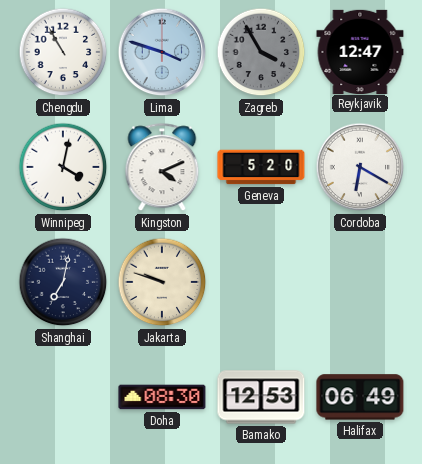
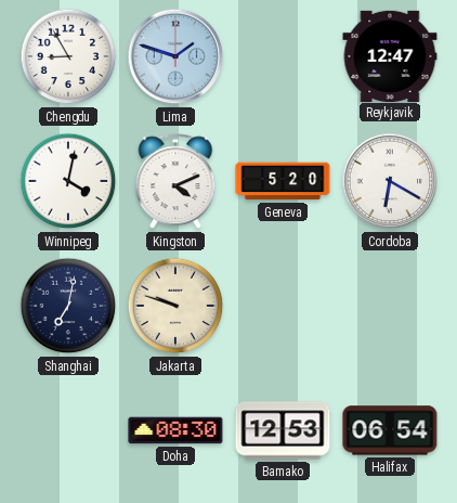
Chengdu: 10:55 -> 8:55
Lima: 3:48 -> 1:48
Zagreb: 3:55 -> none
Halifax: 06:49 -> 06:54
